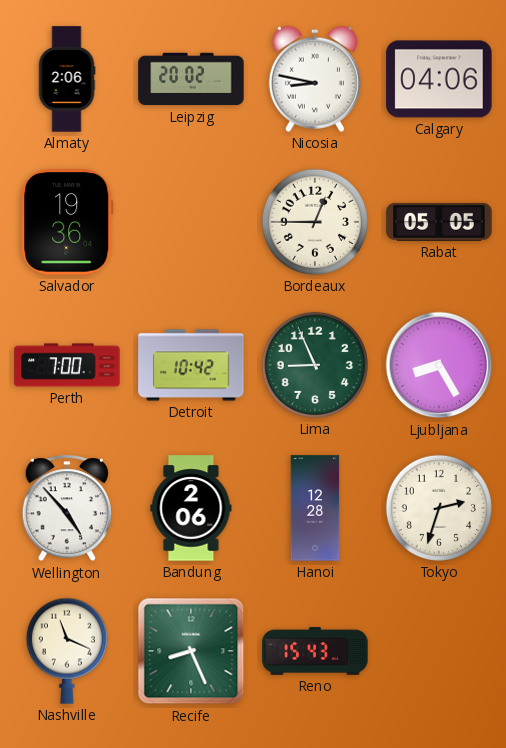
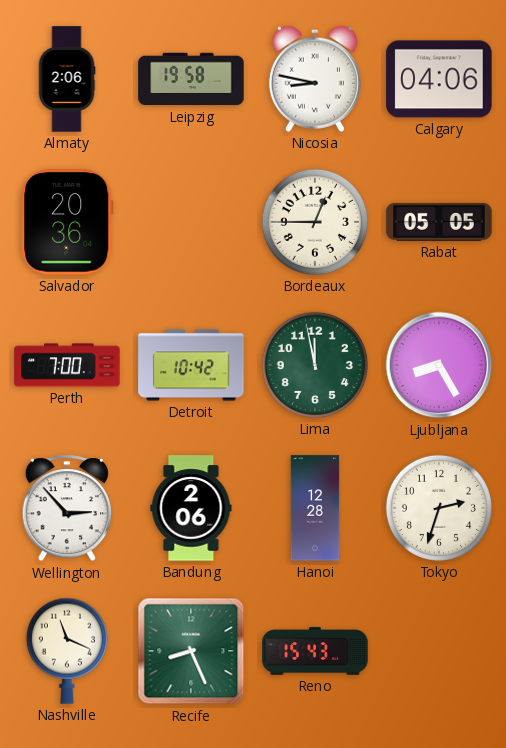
Leipzig: 20:02 -> 19:58
Salvador: 19:36 -> 20:36
Lima: 8:56 -> 11:58
Wellington: 4:53 -> 2:53
